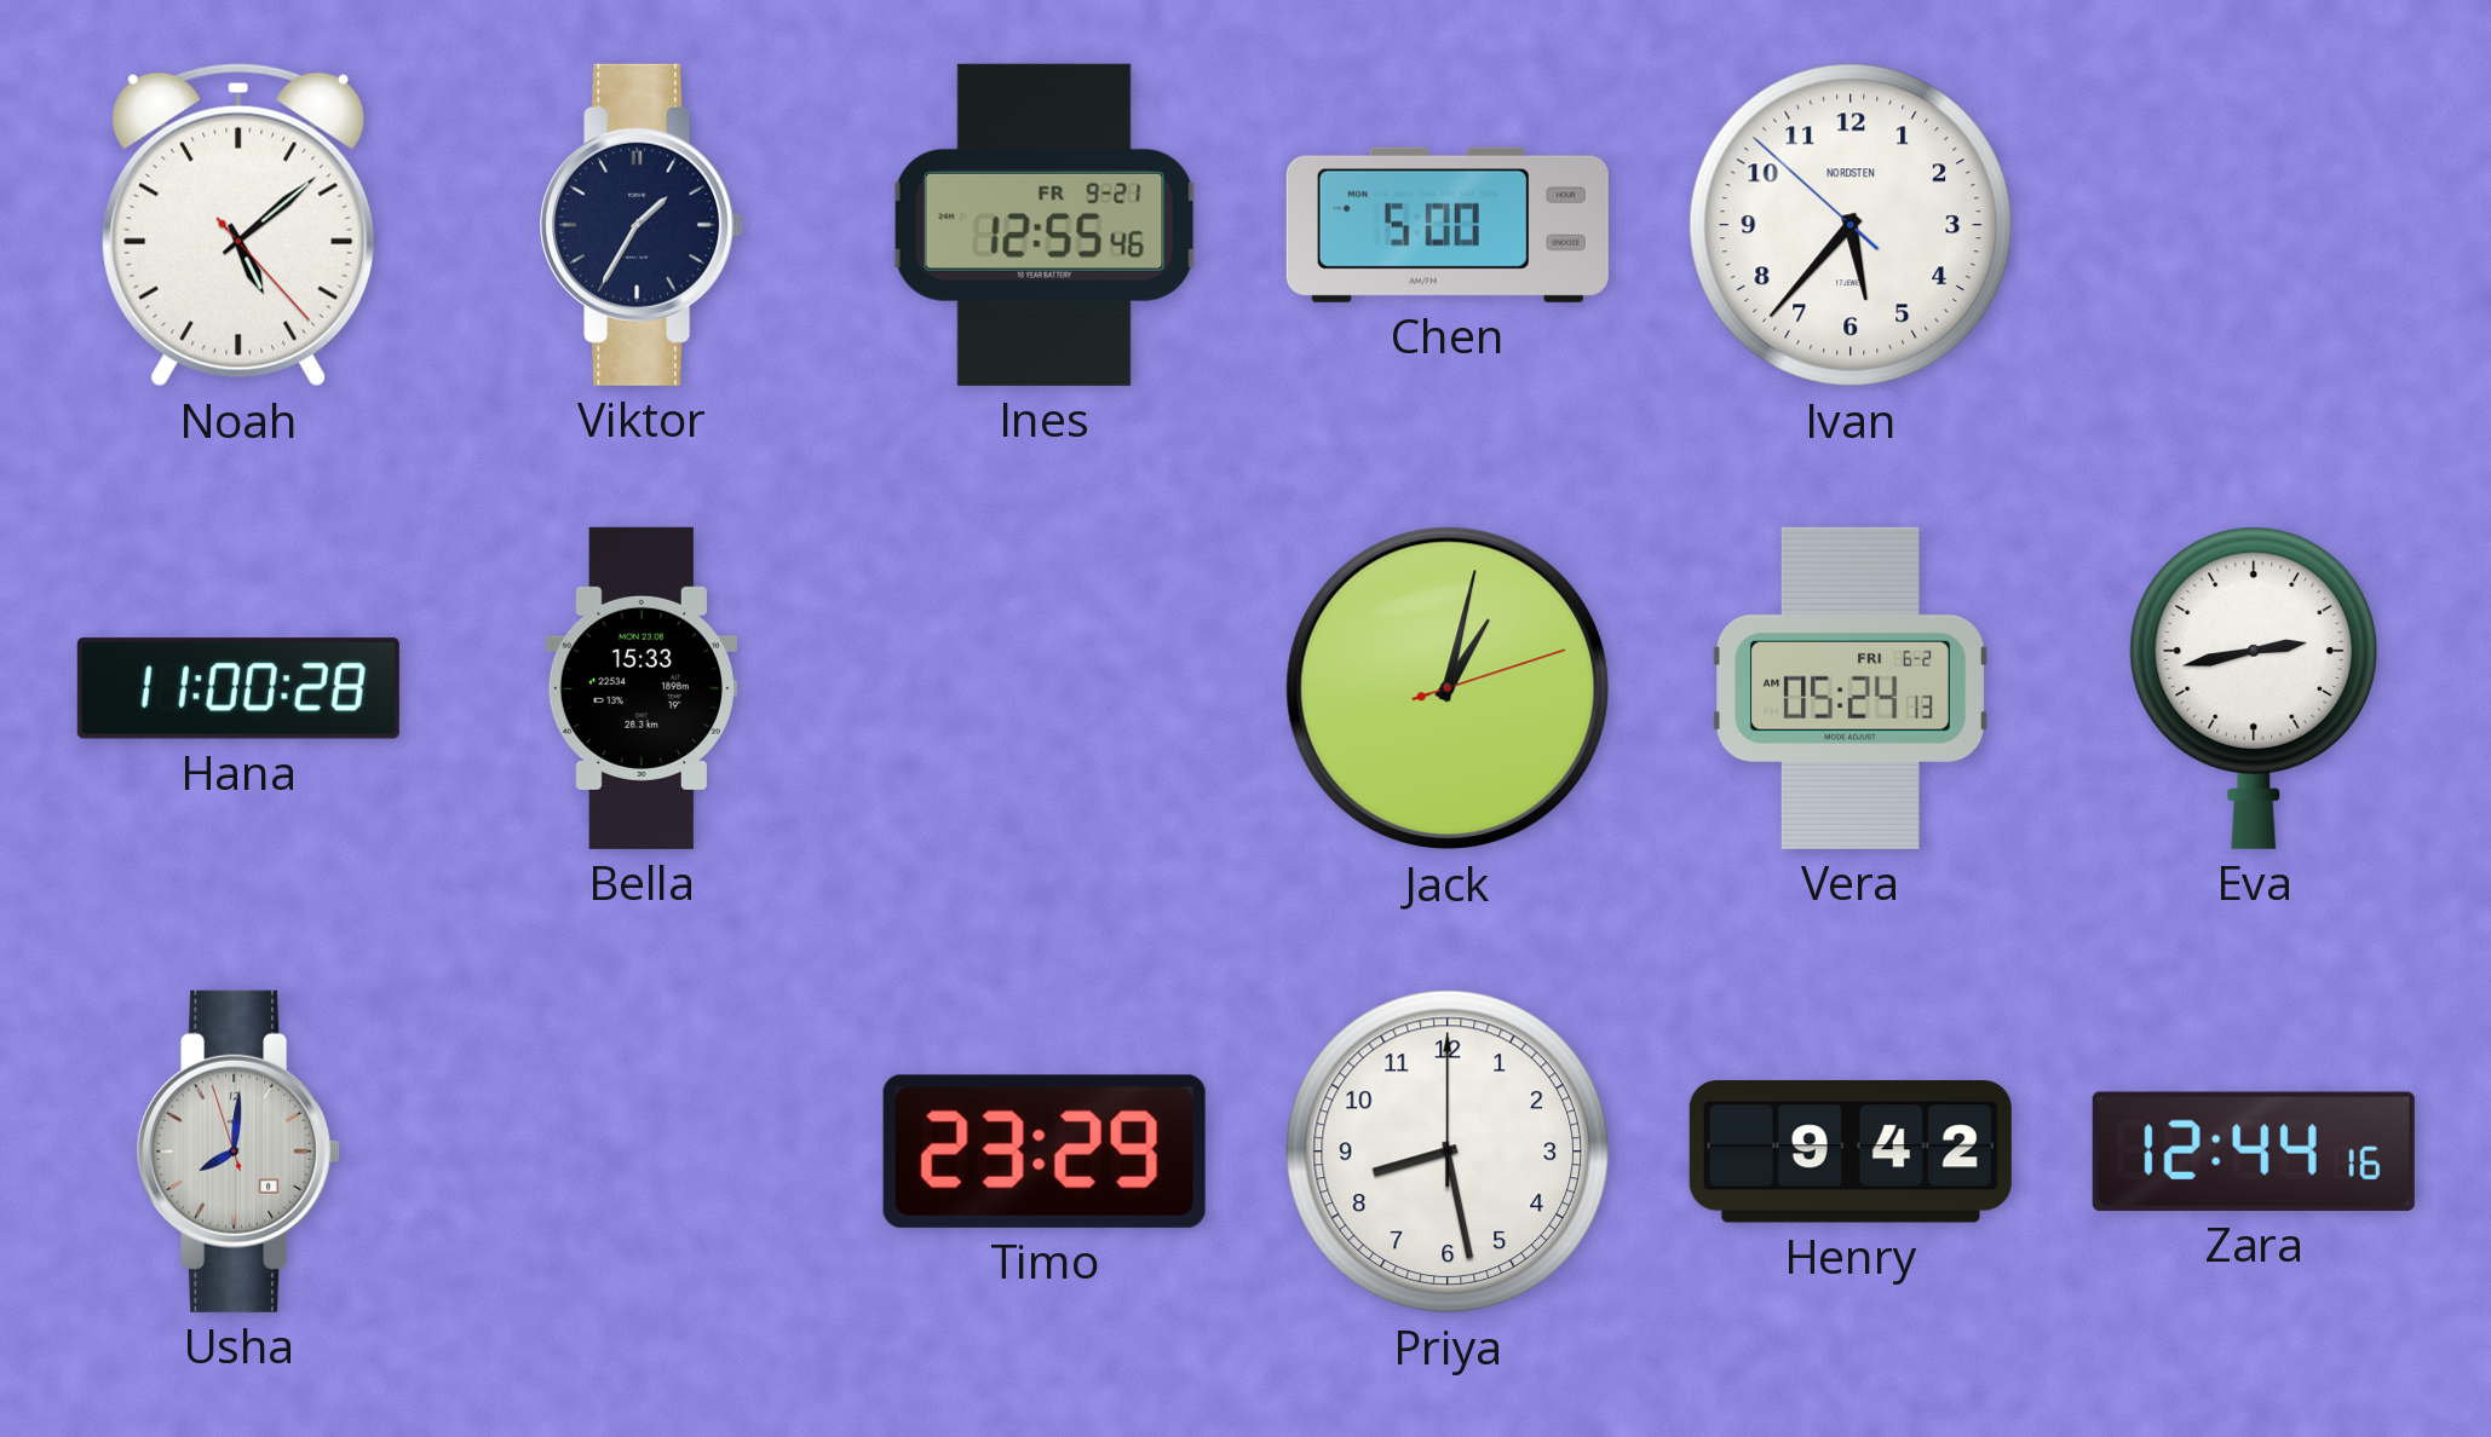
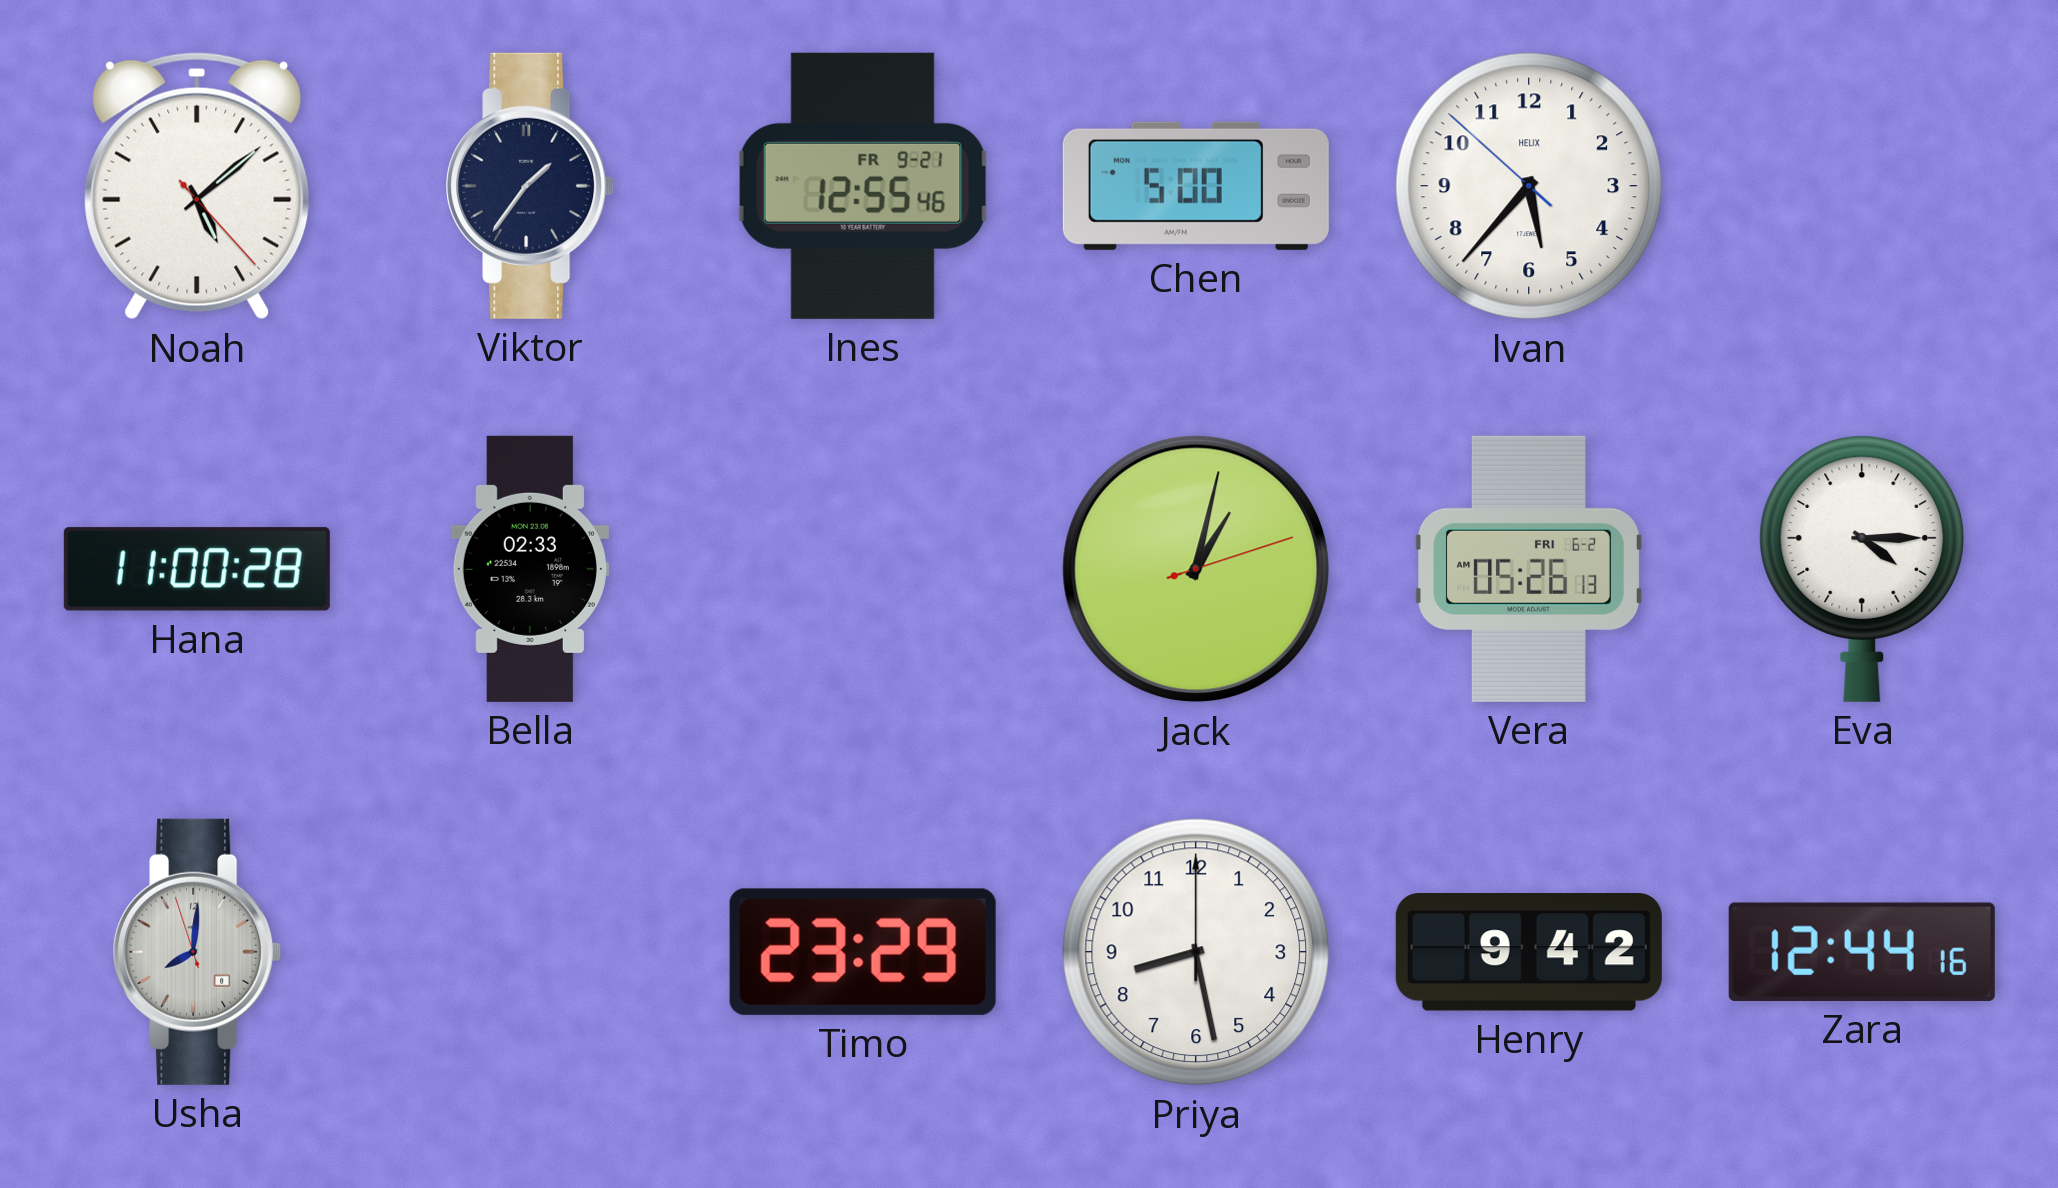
Viktor: 1:35 -> 1:36
Ivan brand: NORDSTEN -> HELIX
Bella: 15:33 -> 02:33
Vera: 05:24 -> 05:26
Eva: 2:43 -> 4:15
